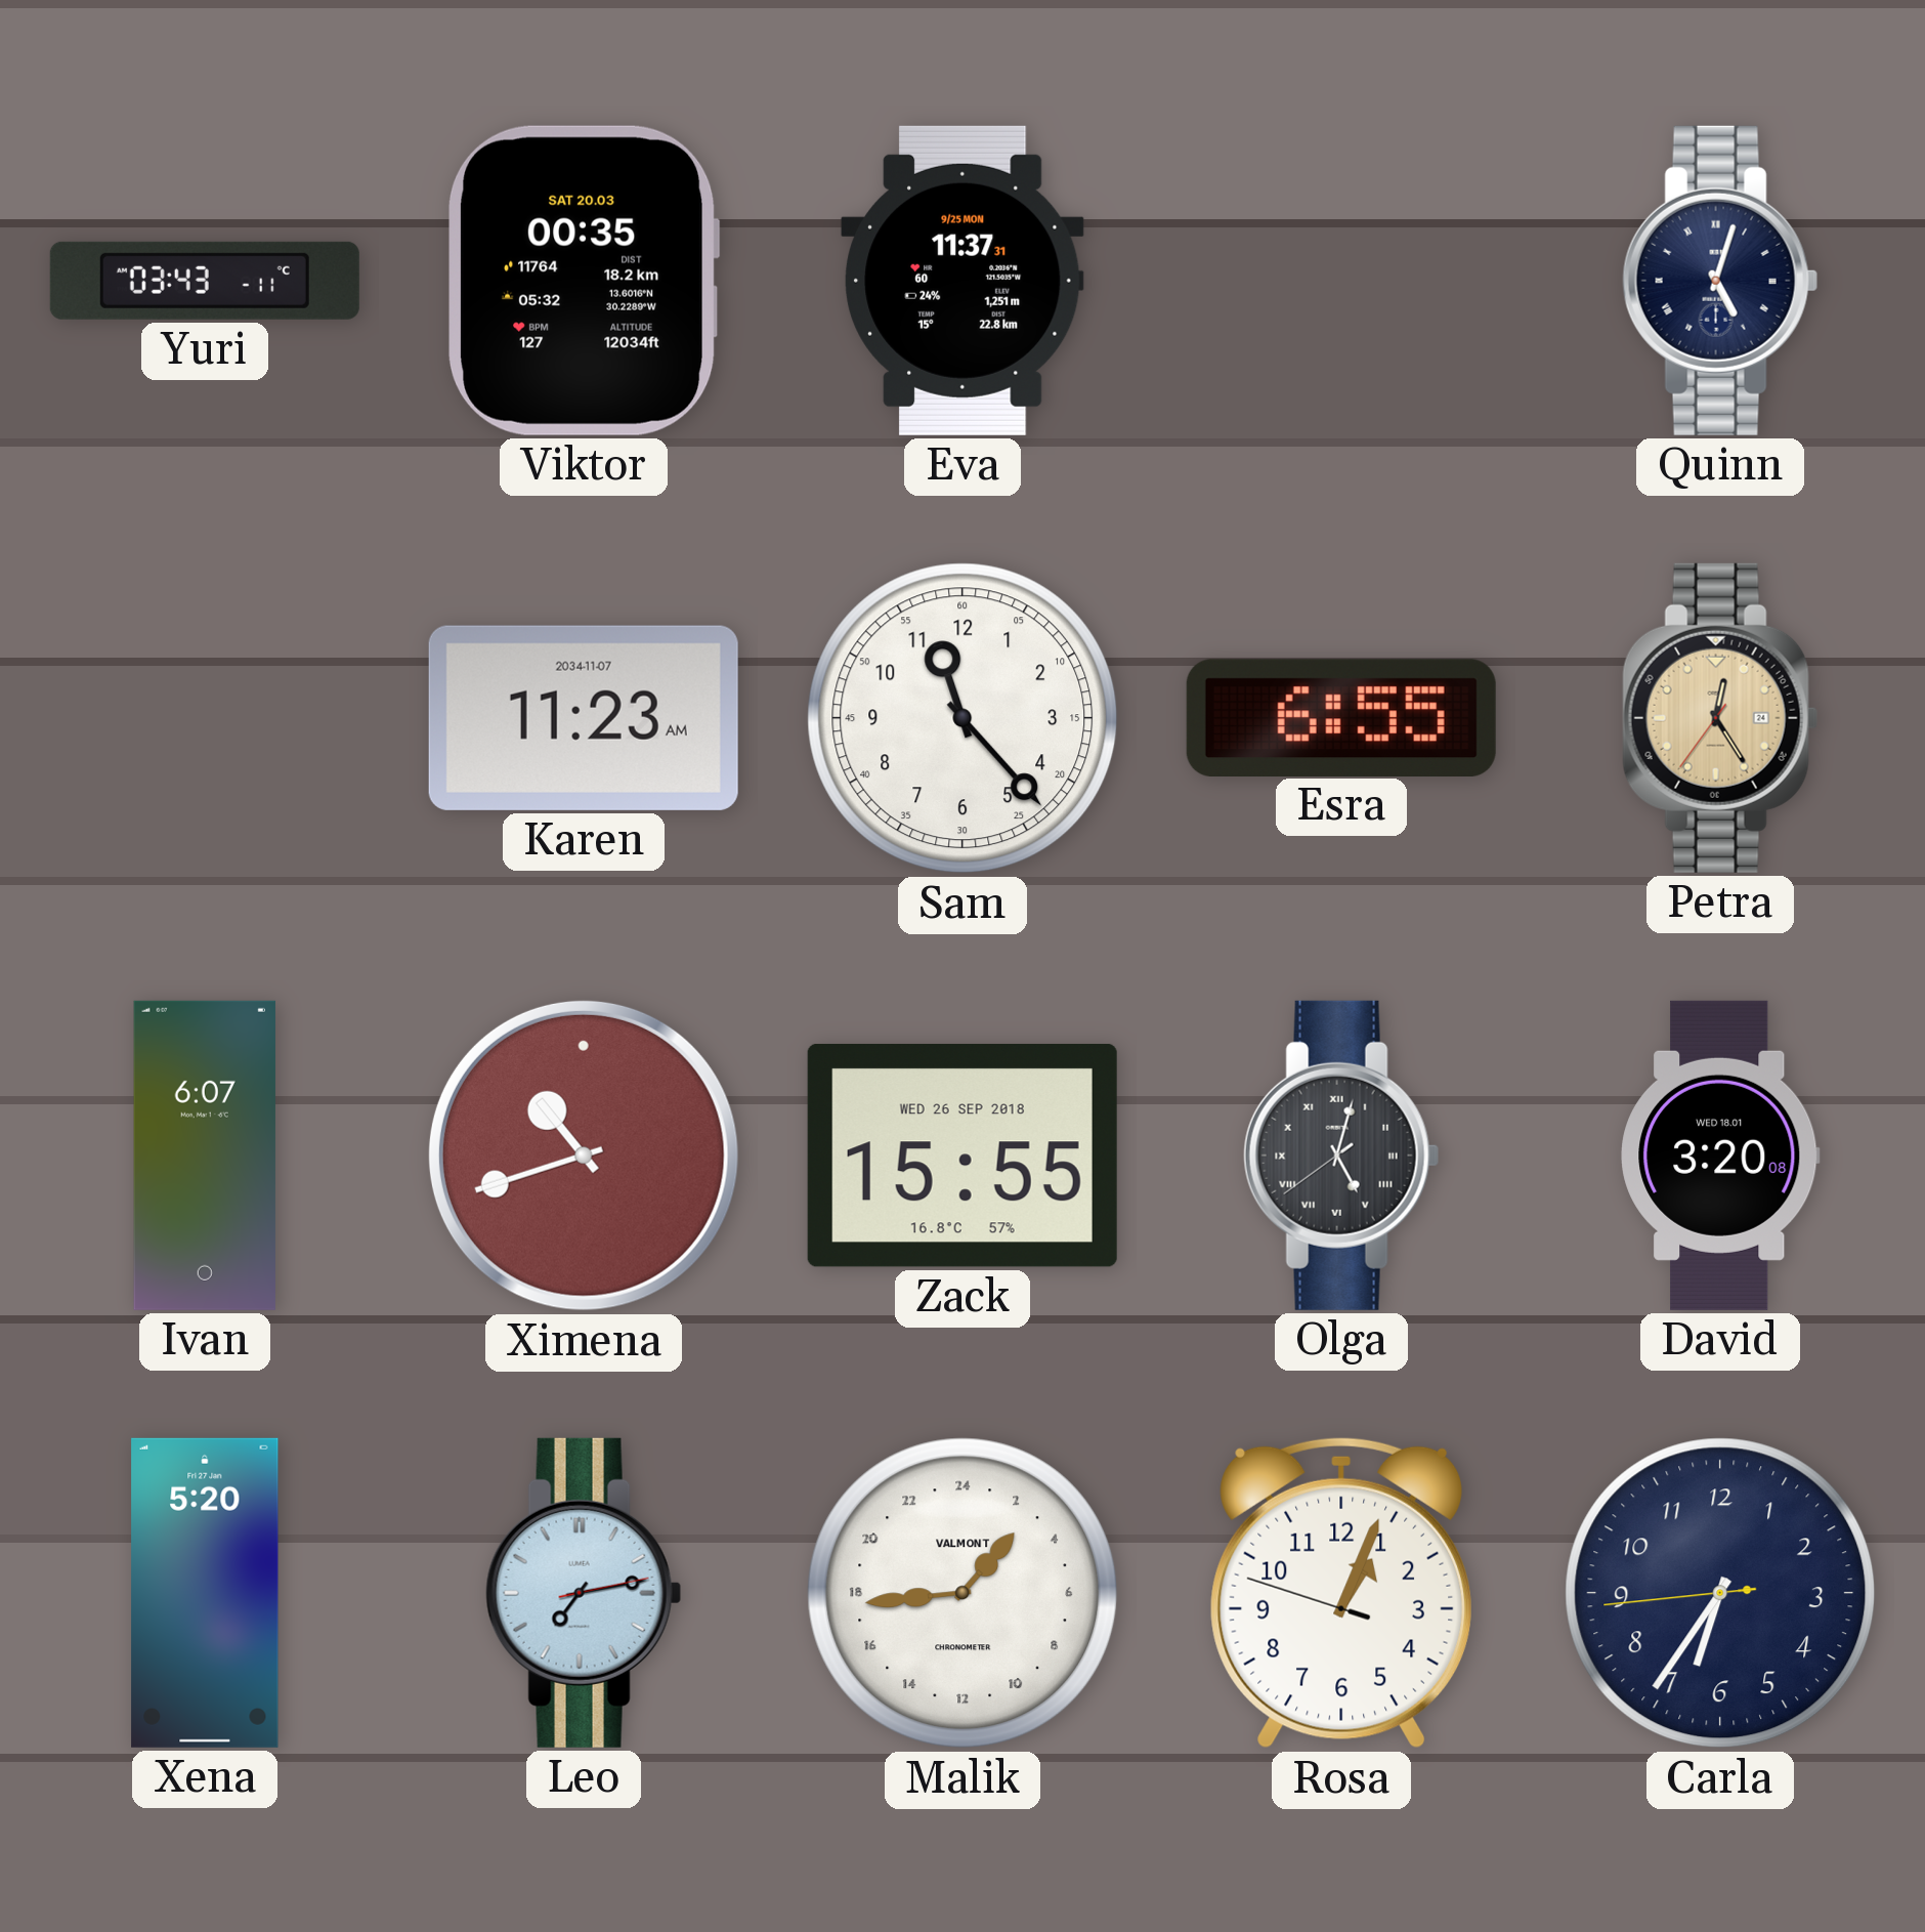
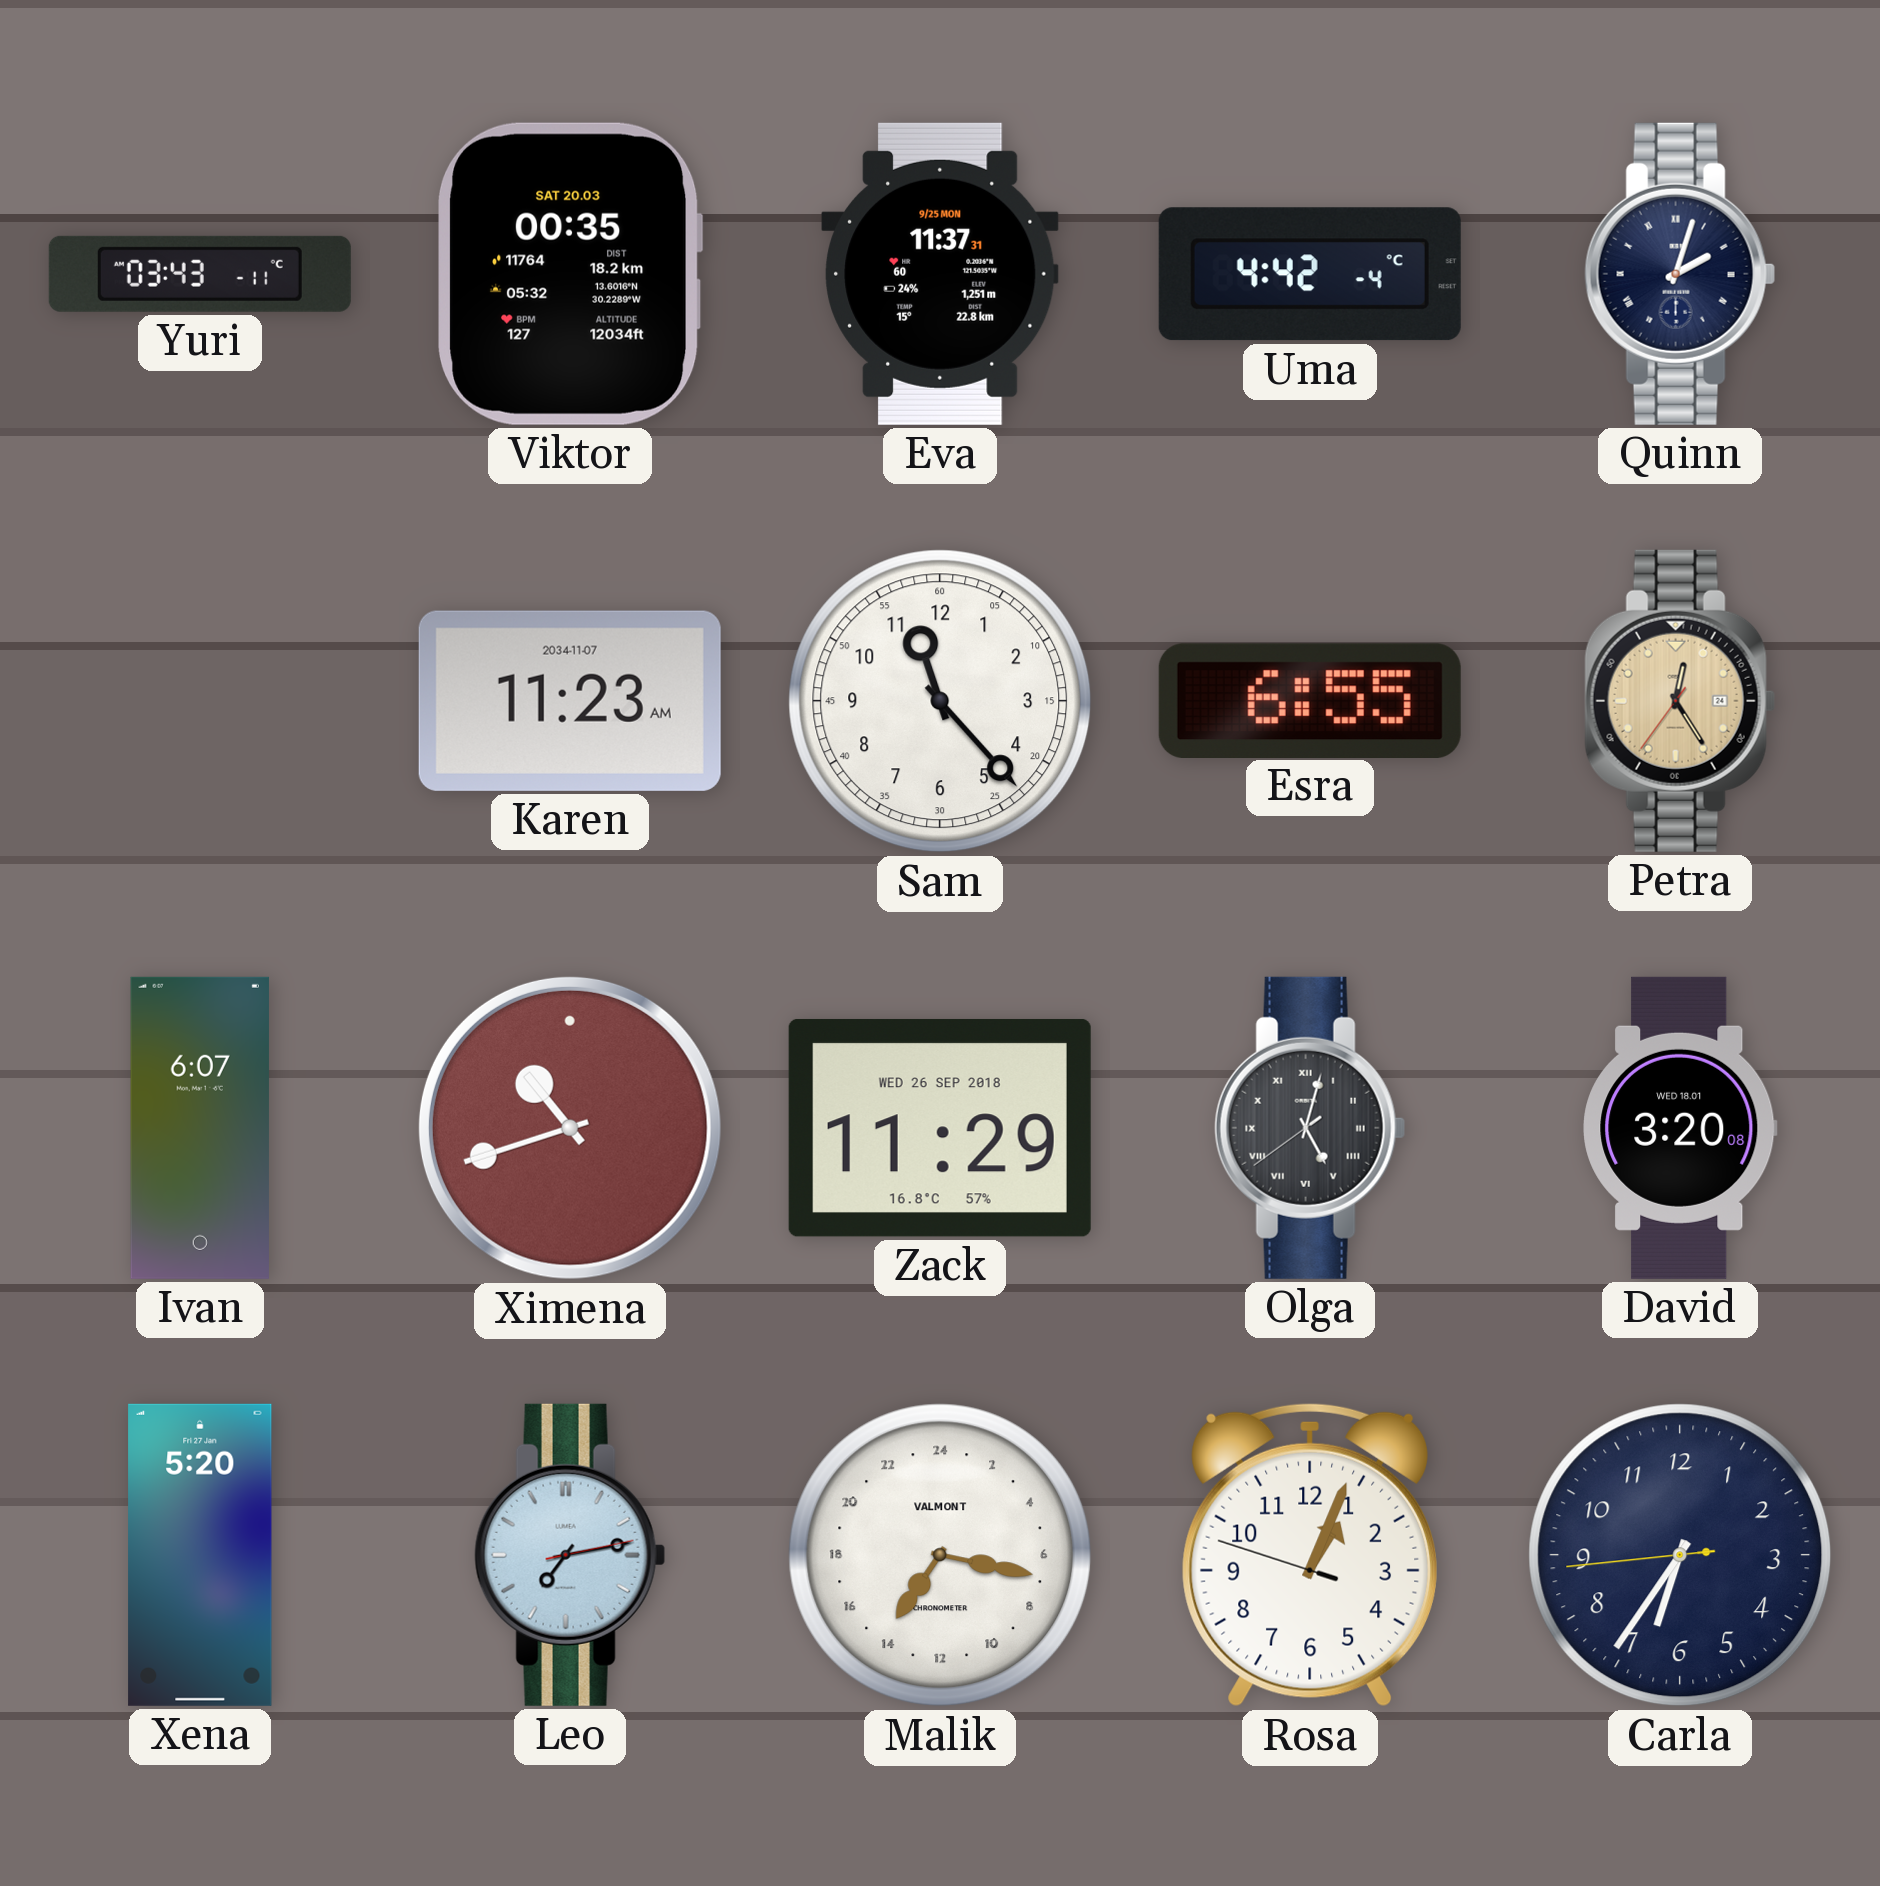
Uma: none -> 4:42
Quinn: 5:03 -> 2:03
Zack: 15:55 -> 11:29
Malik: 2:44 -> 14:17
